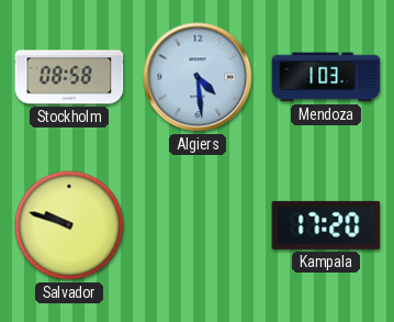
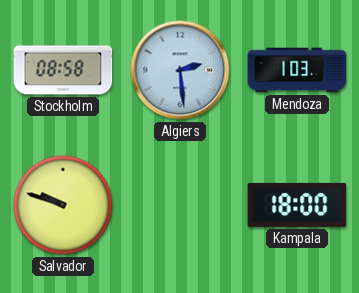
Algiers: 4:29 -> 2:29
Kampala: 17:20 -> 18:00
